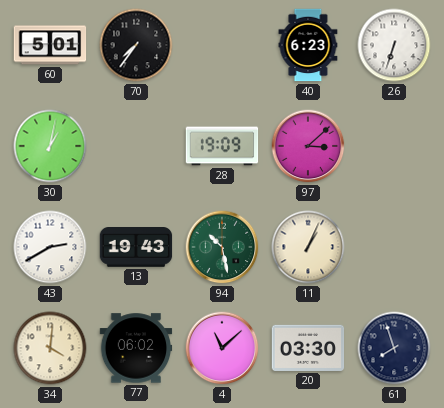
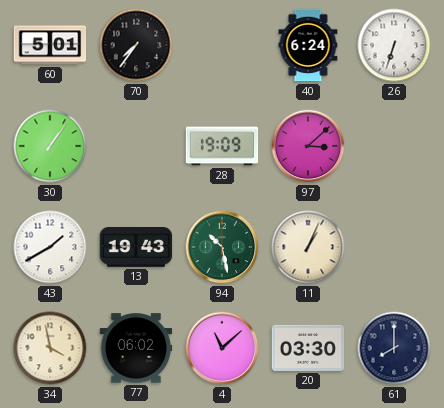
40: 6:23 -> 6:24
30: 1:02 -> 1:06
43: 2:40 -> 1:40
34: 4:01 -> 3:58
61: 7:57 -> 8:00
